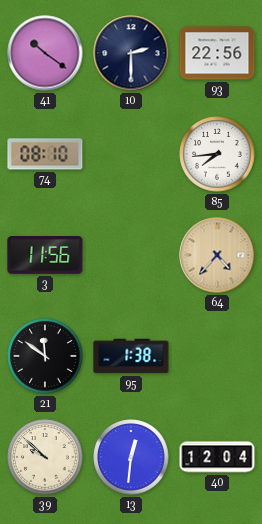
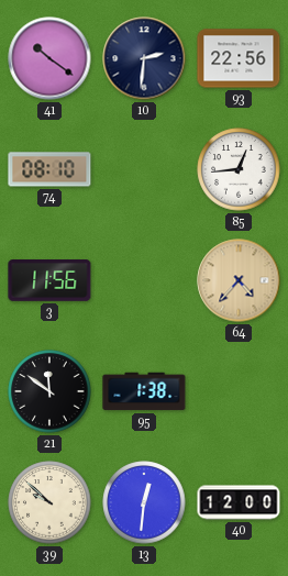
10: 2:30 -> 2:31
85: 7:44 -> 12:44
40: 12:04 -> 12:00
